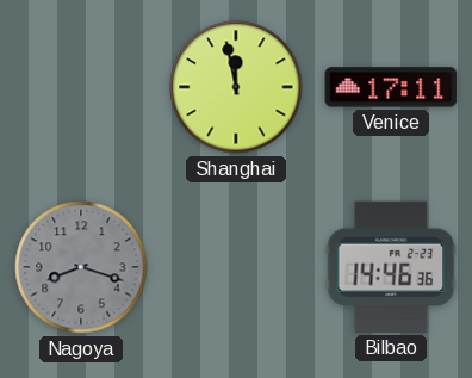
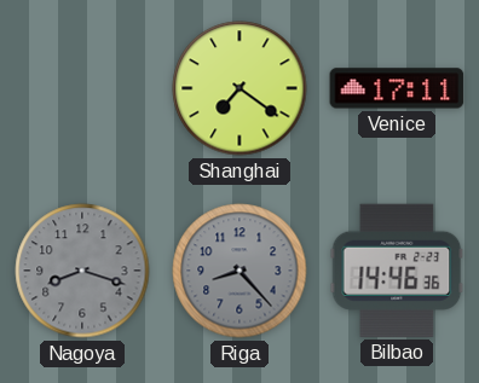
Shanghai: 11:58 -> 7:21
Riga: none -> 8:23
